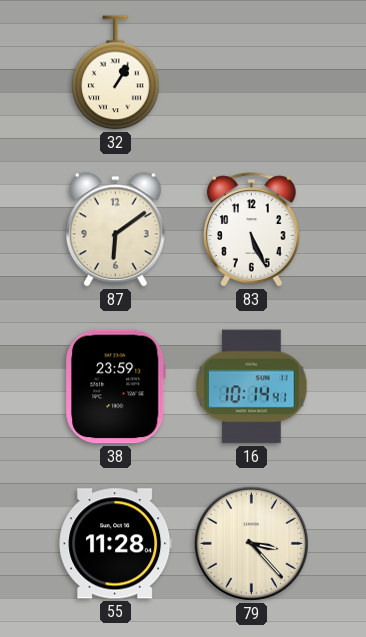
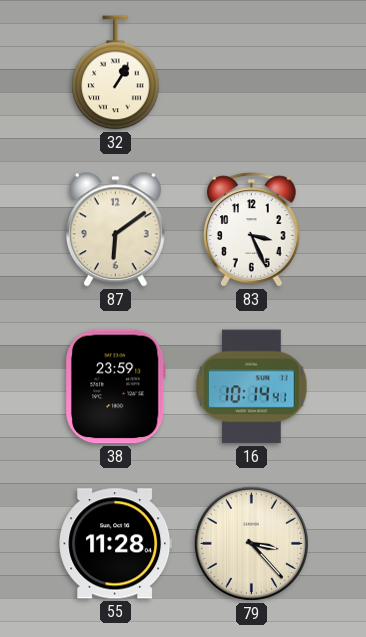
83: 5:26 -> 3:26
